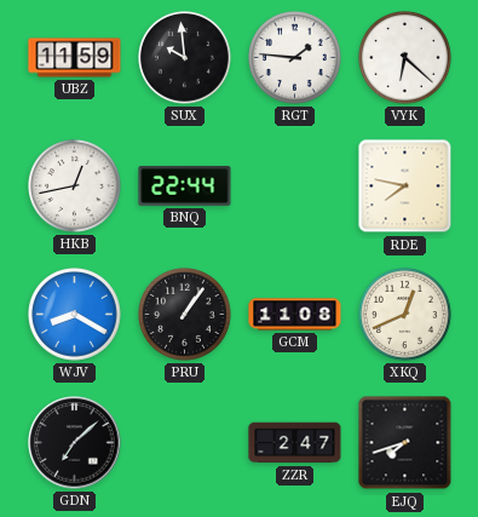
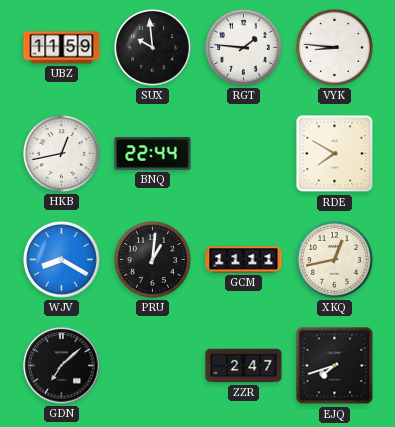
VYK: 6:22 -> 8:46
RDE: 7:47 -> 7:50
PRU: 1:06 -> 1:01
GCM: 11:08 -> 11:11
XKQ: 12:41 -> 12:43
